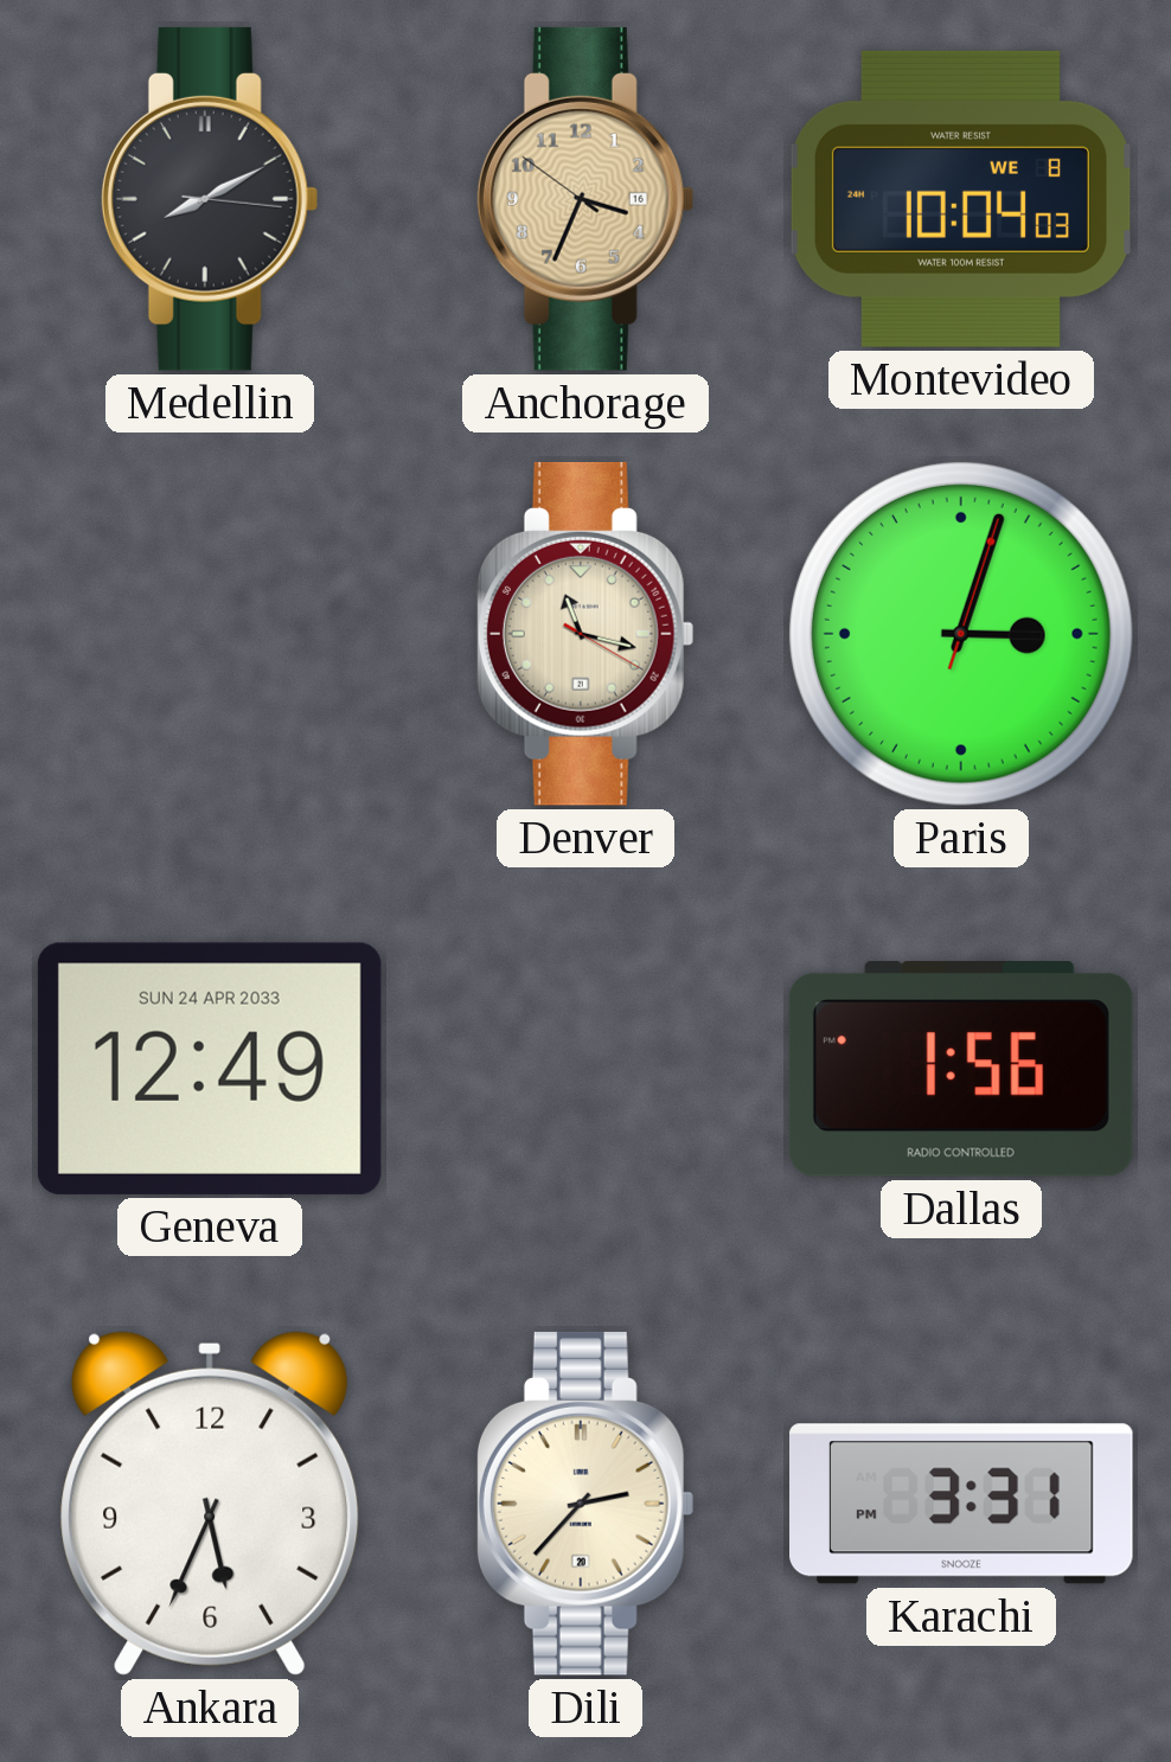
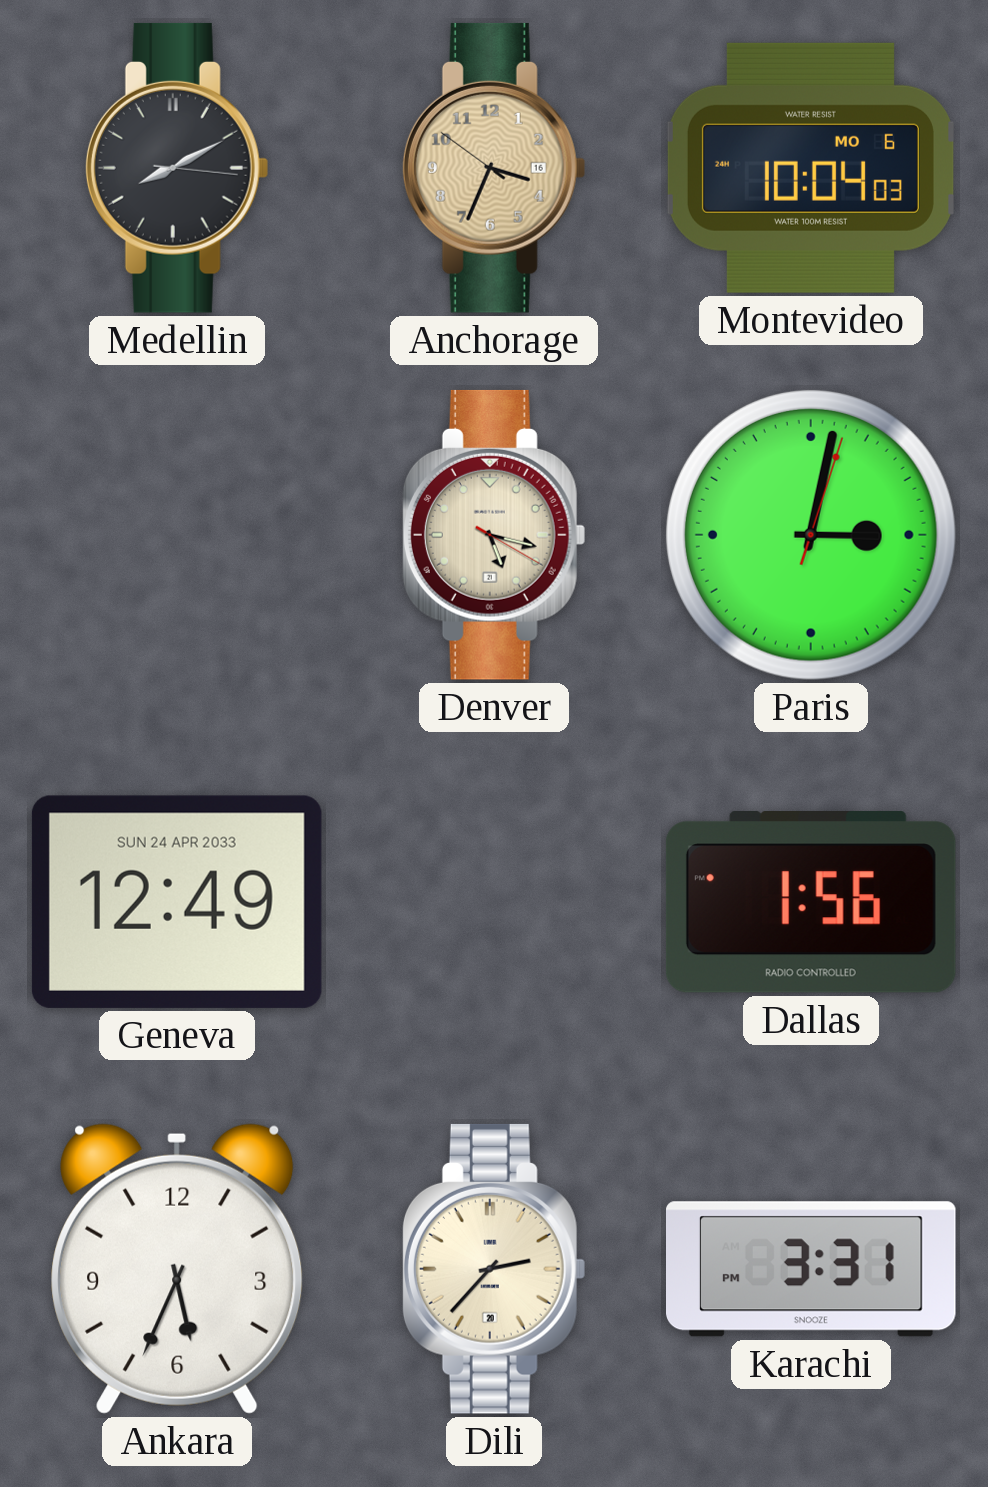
Montevideo date: WE 8 -> MO 6
Denver: 11:17 -> 5:17
Paris: 3:03 -> 3:02
